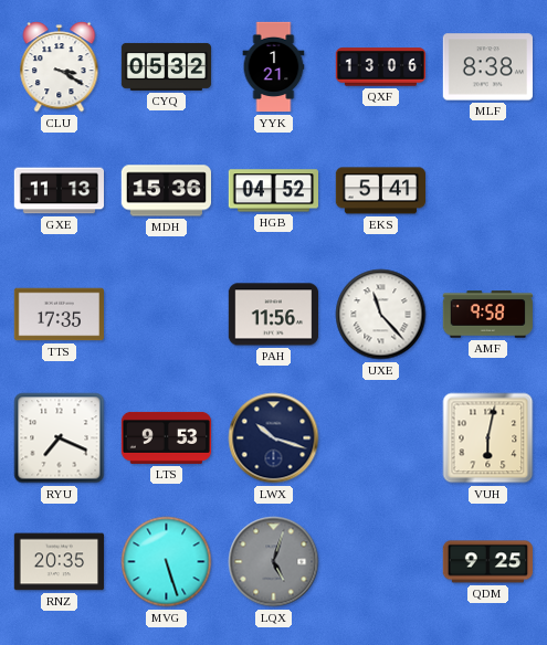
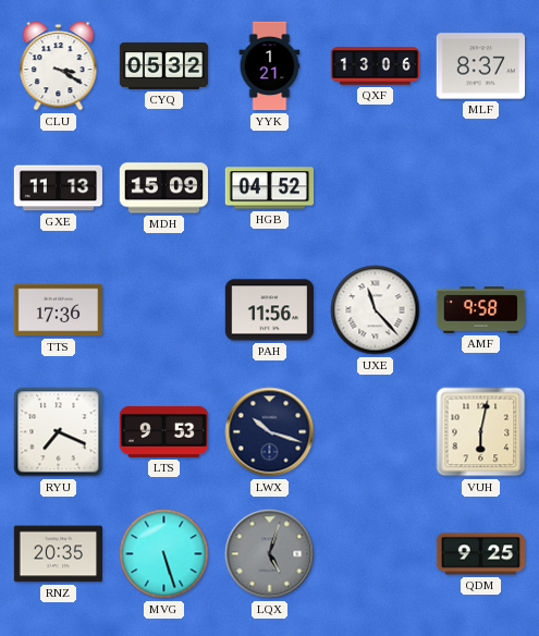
MLF: 8:38 -> 8:37
MDH: 15:36 -> 15:09
EKS: 5:41 -> none
TTS: 17:35 -> 17:36
